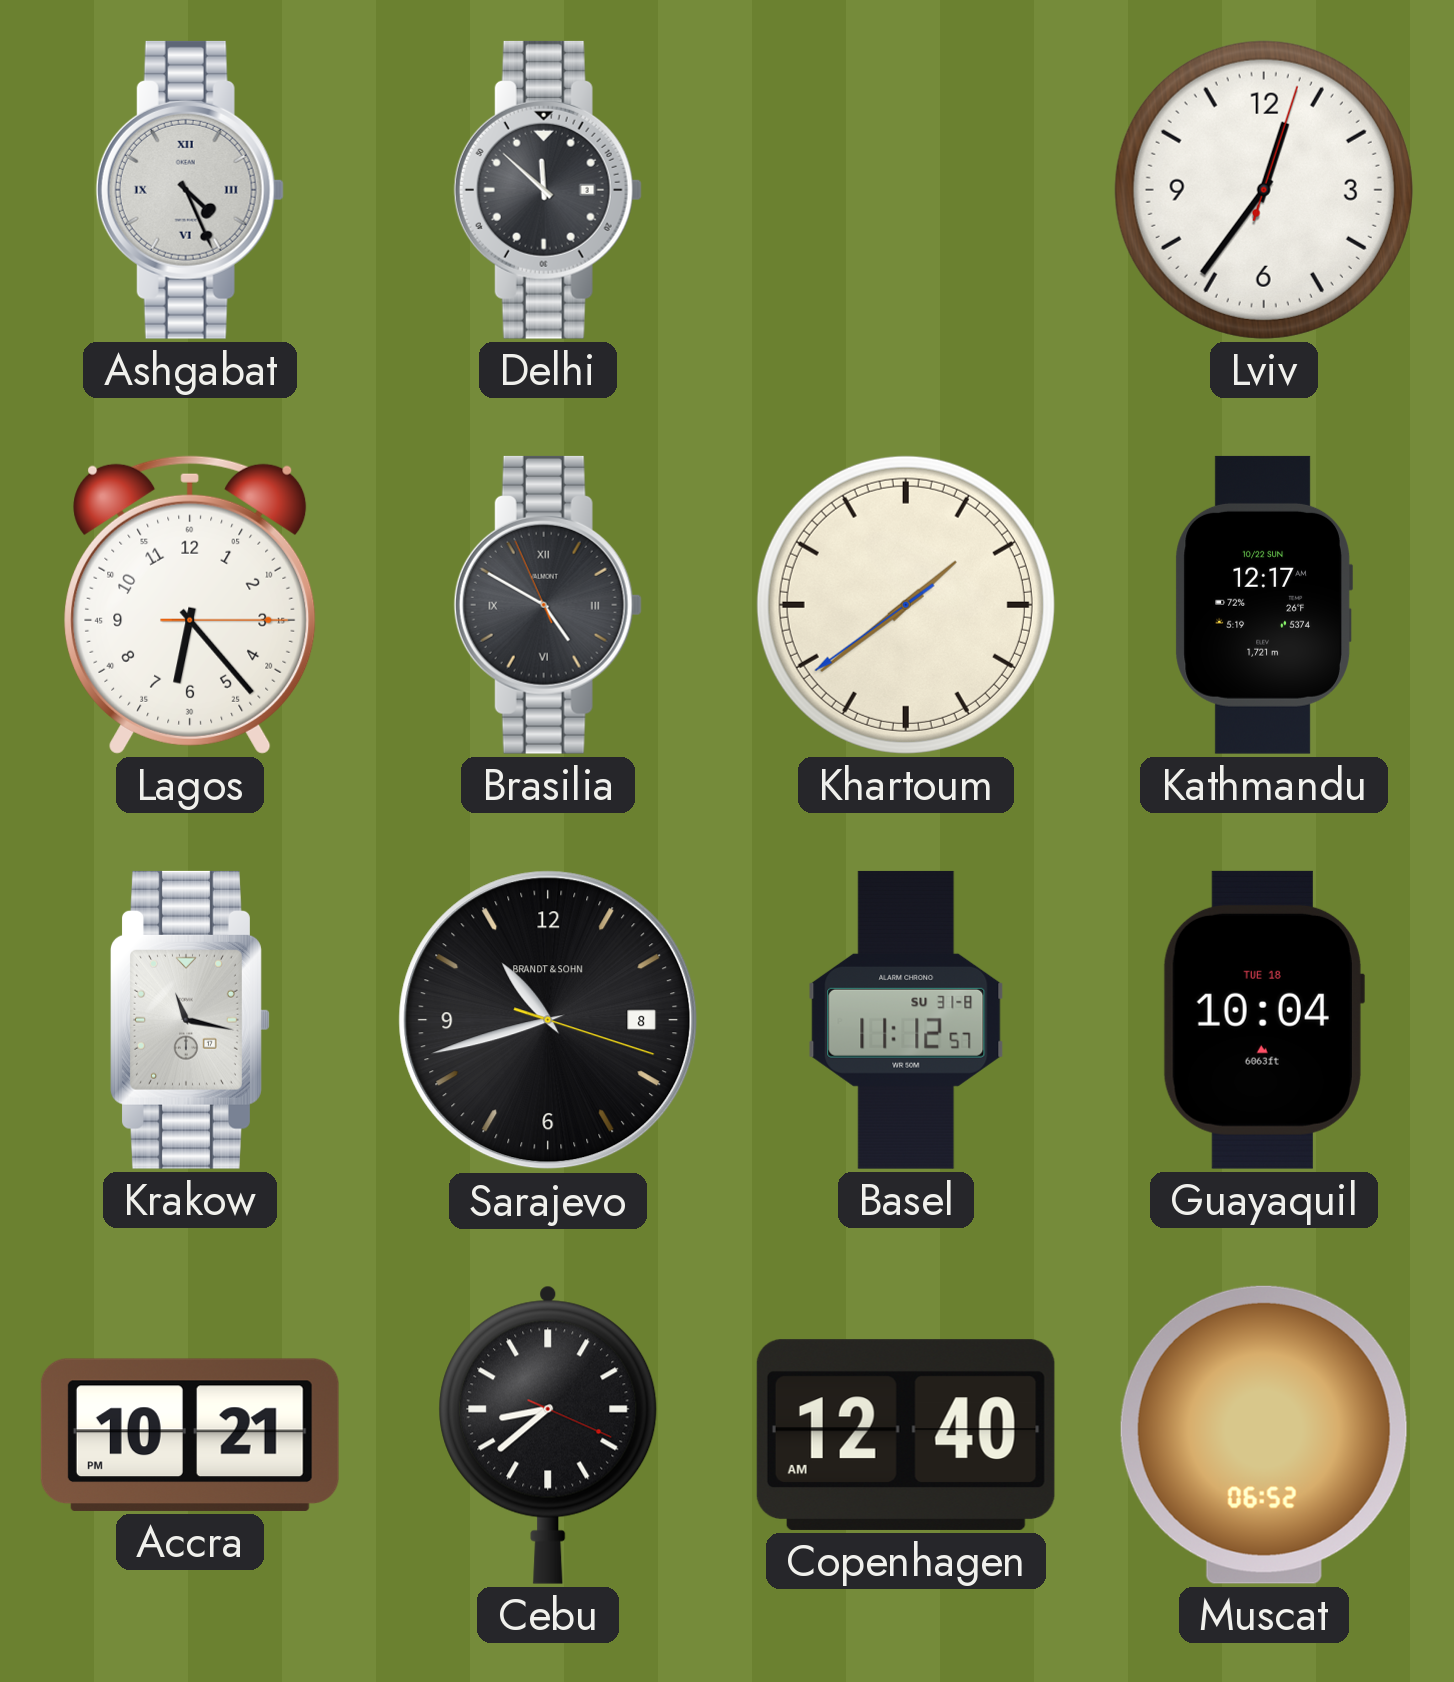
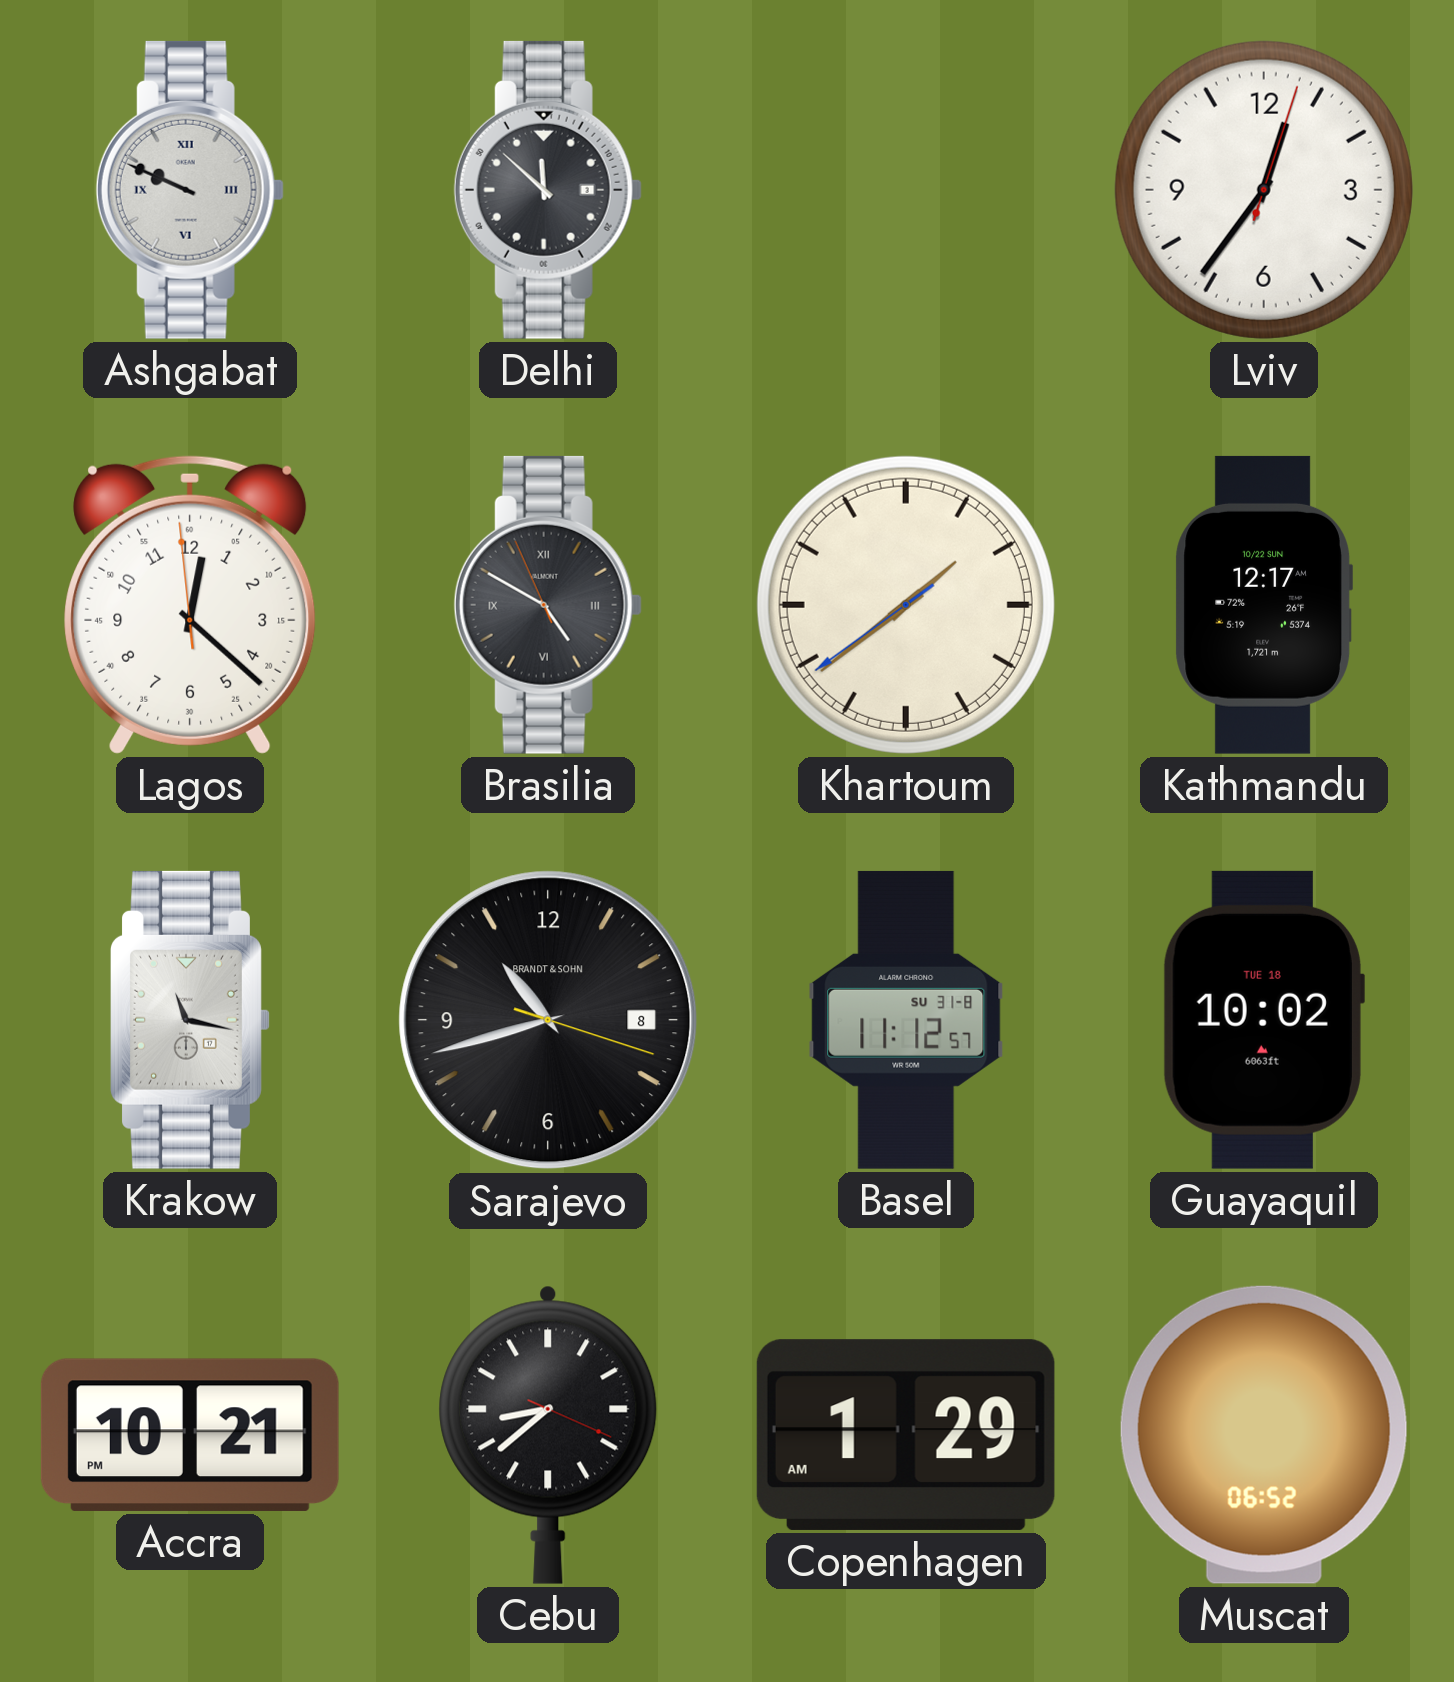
Ashgabat: 4:26 -> 9:49
Lagos: 6:23 -> 12:21
Guayaquil: 10:04 -> 10:02
Copenhagen: 12:40 -> 1:29
